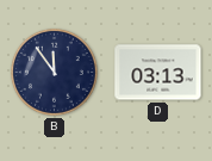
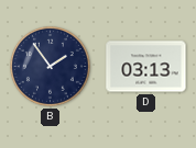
B: 11:54 -> 1:54
